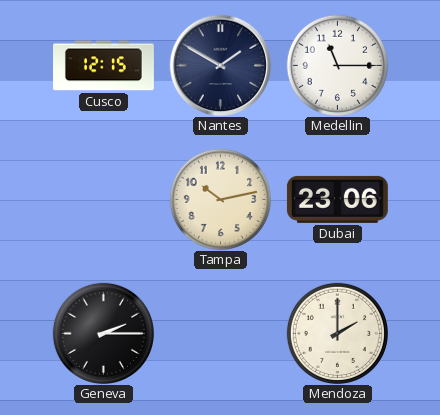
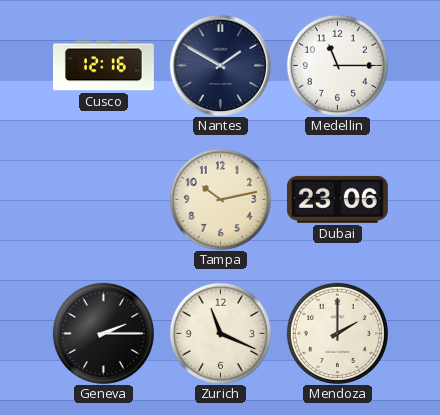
Cusco: 12:15 -> 12:16
Zurich: none -> 11:19
